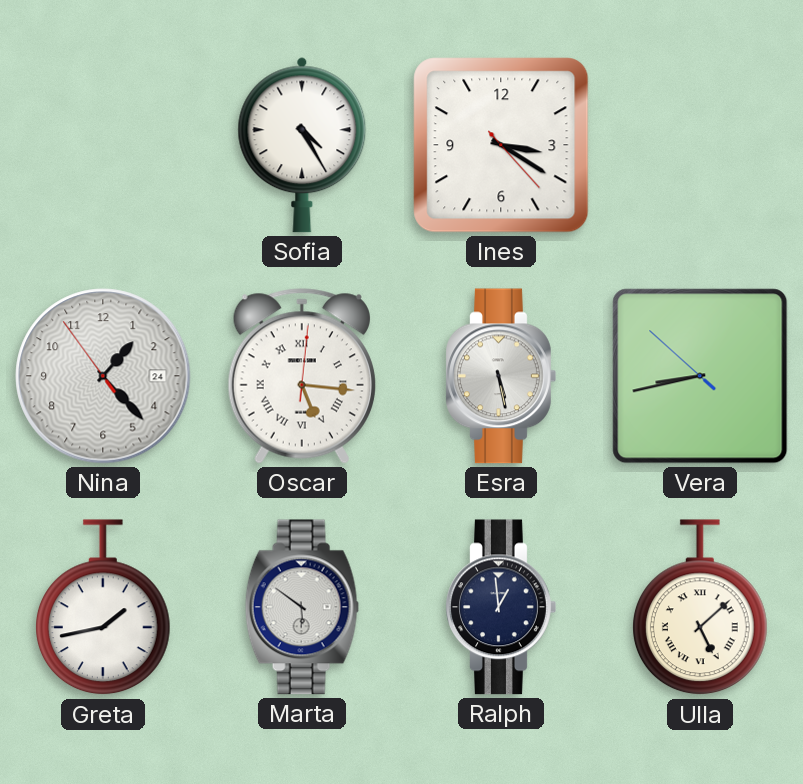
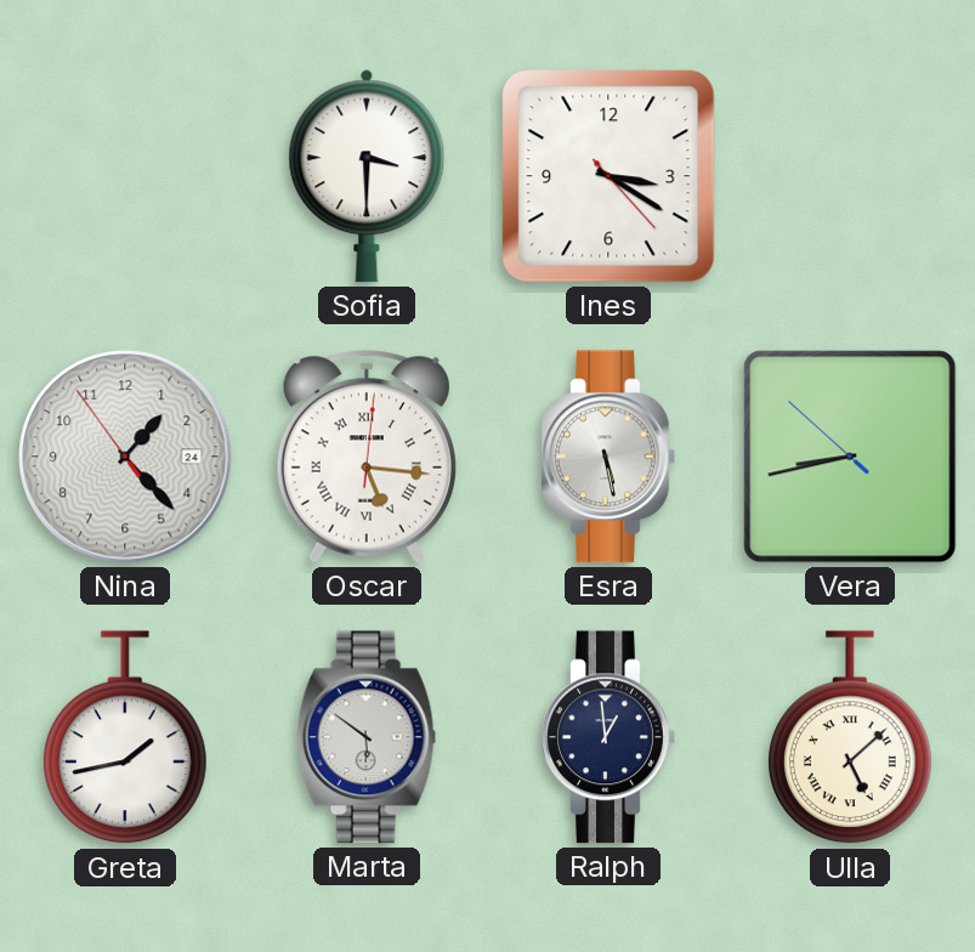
Sofia: 4:25 -> 3:30
